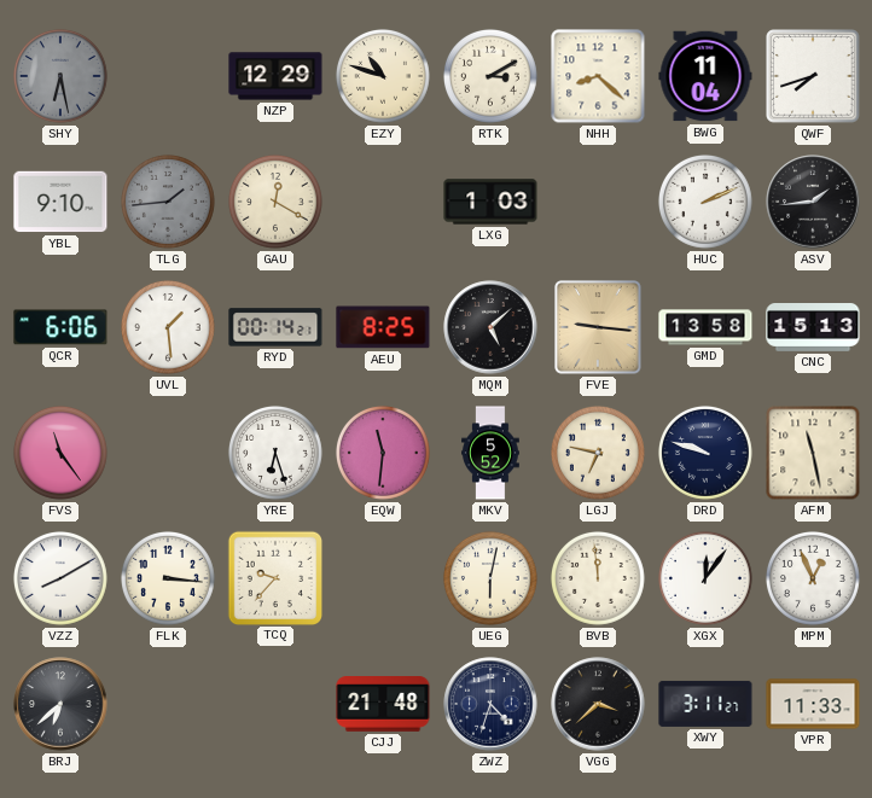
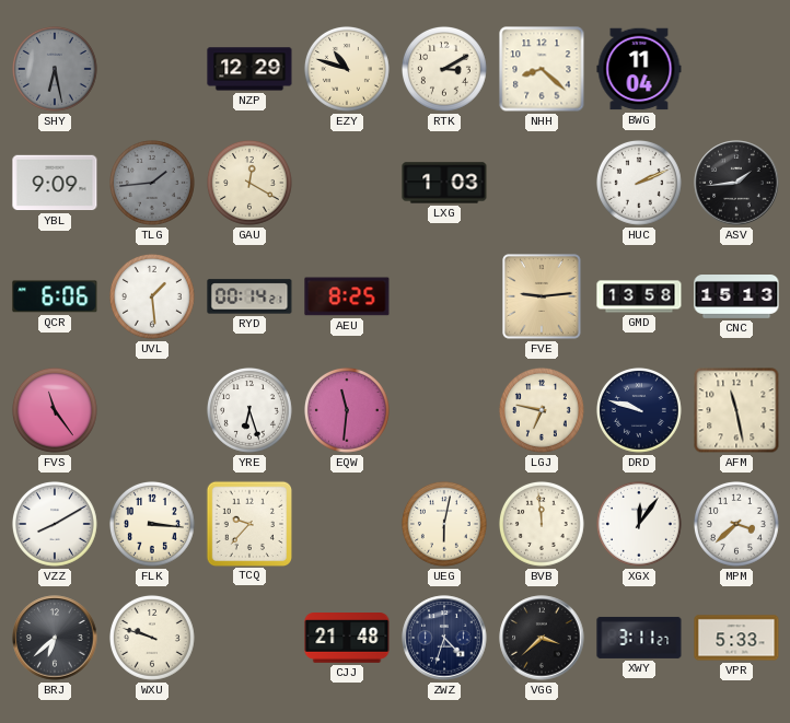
QWF: 7:42 -> none
YBL: 9:10 -> 9:09
MQM: 5:08 -> none
FVE: 9:16 -> 9:14
MKV: 5:52 -> none
MPM: 12:56 -> 3:38
WXU: none -> 9:48
VPR: 11:33 -> 5:33
